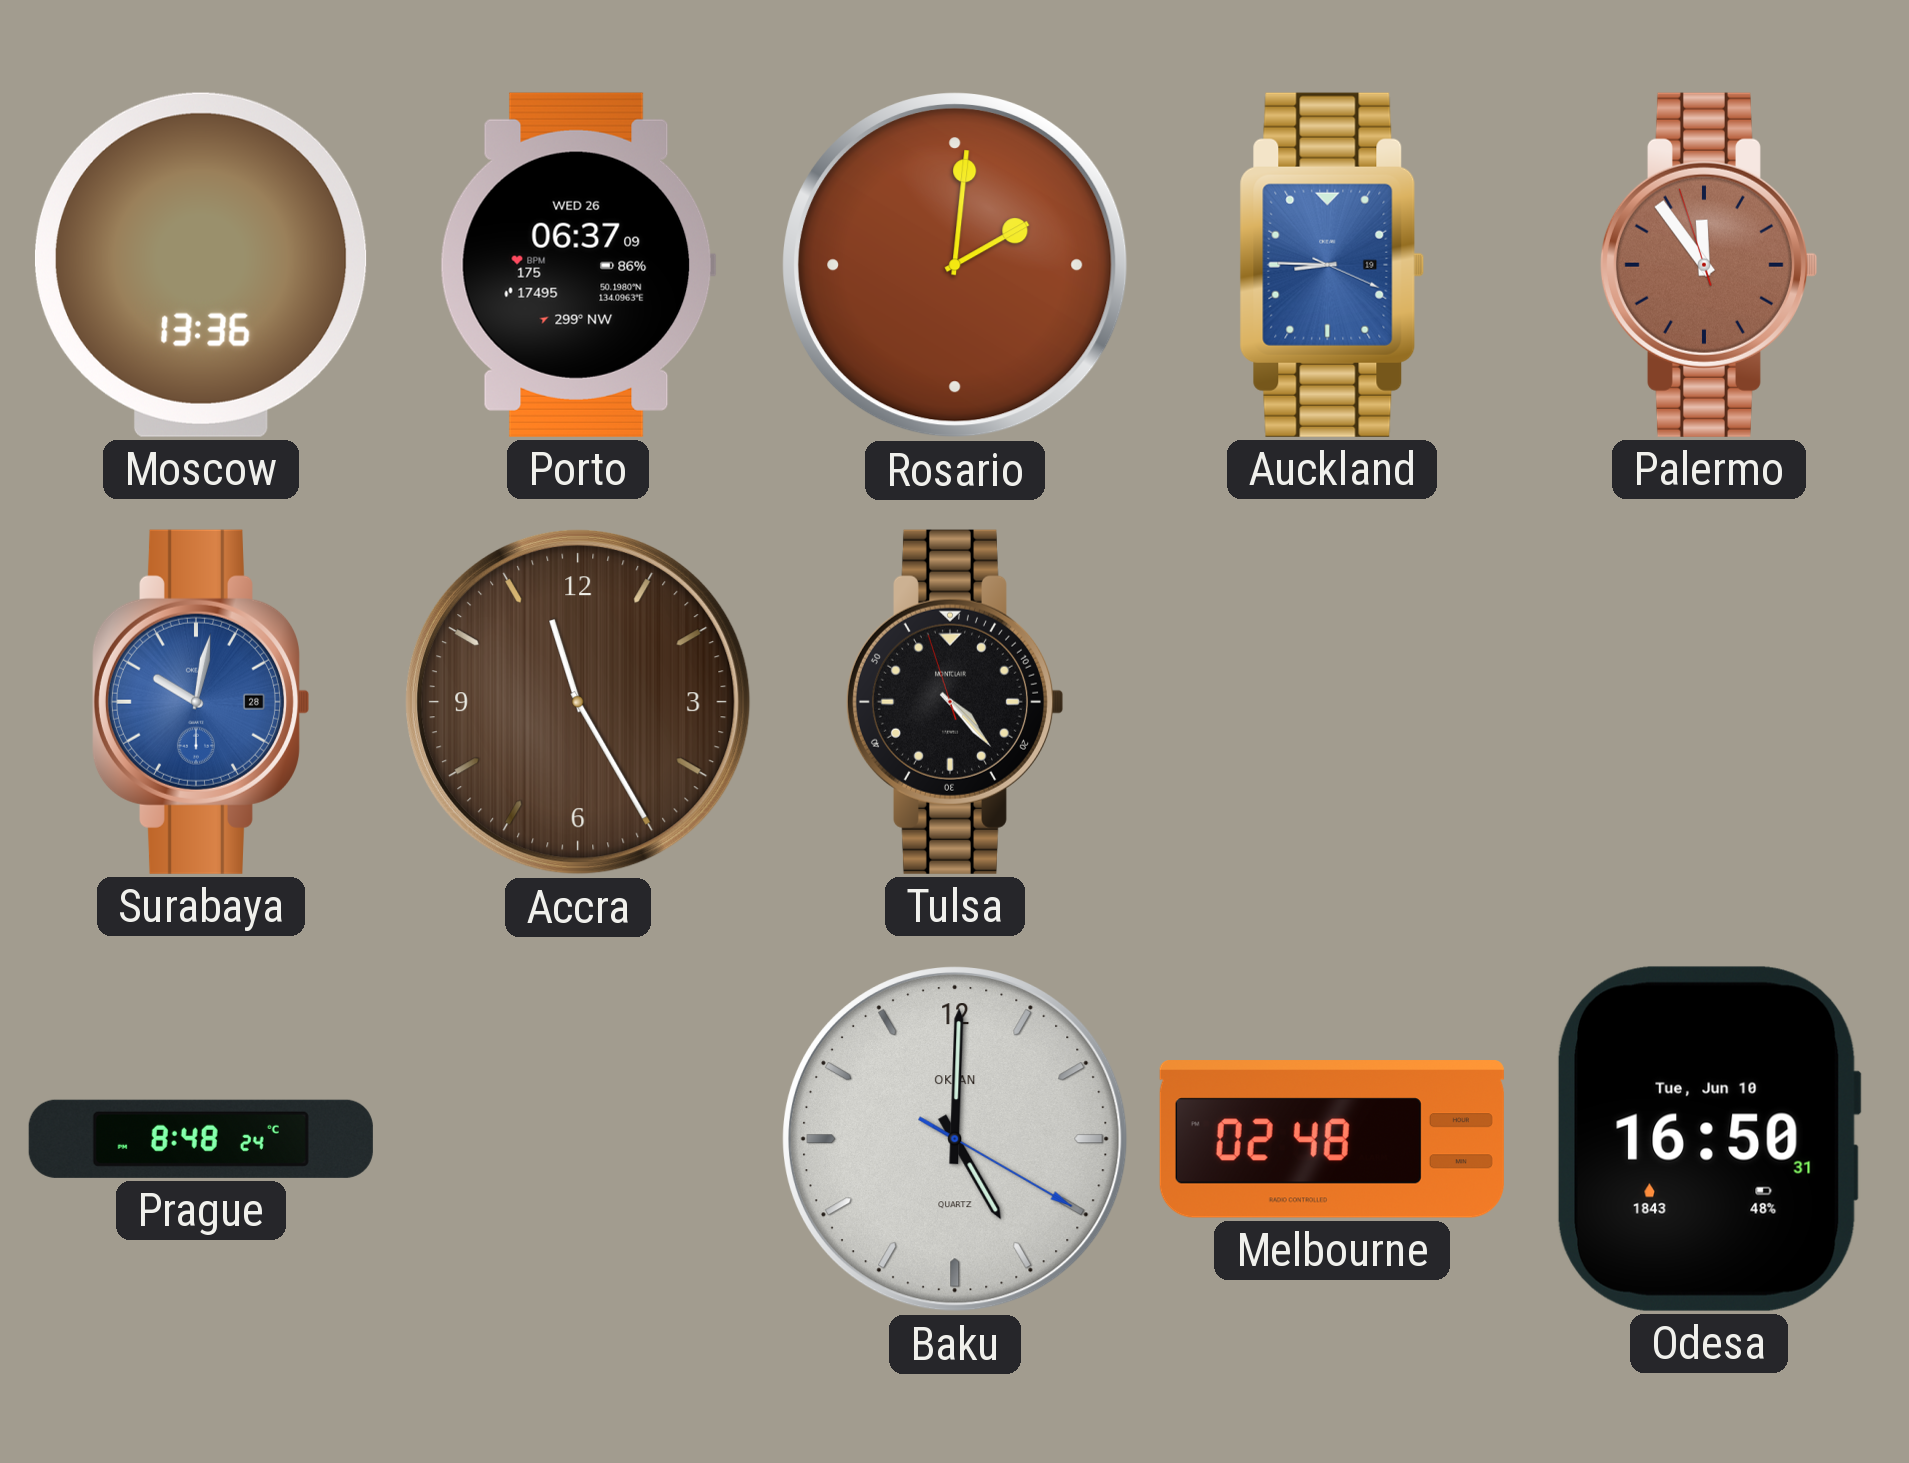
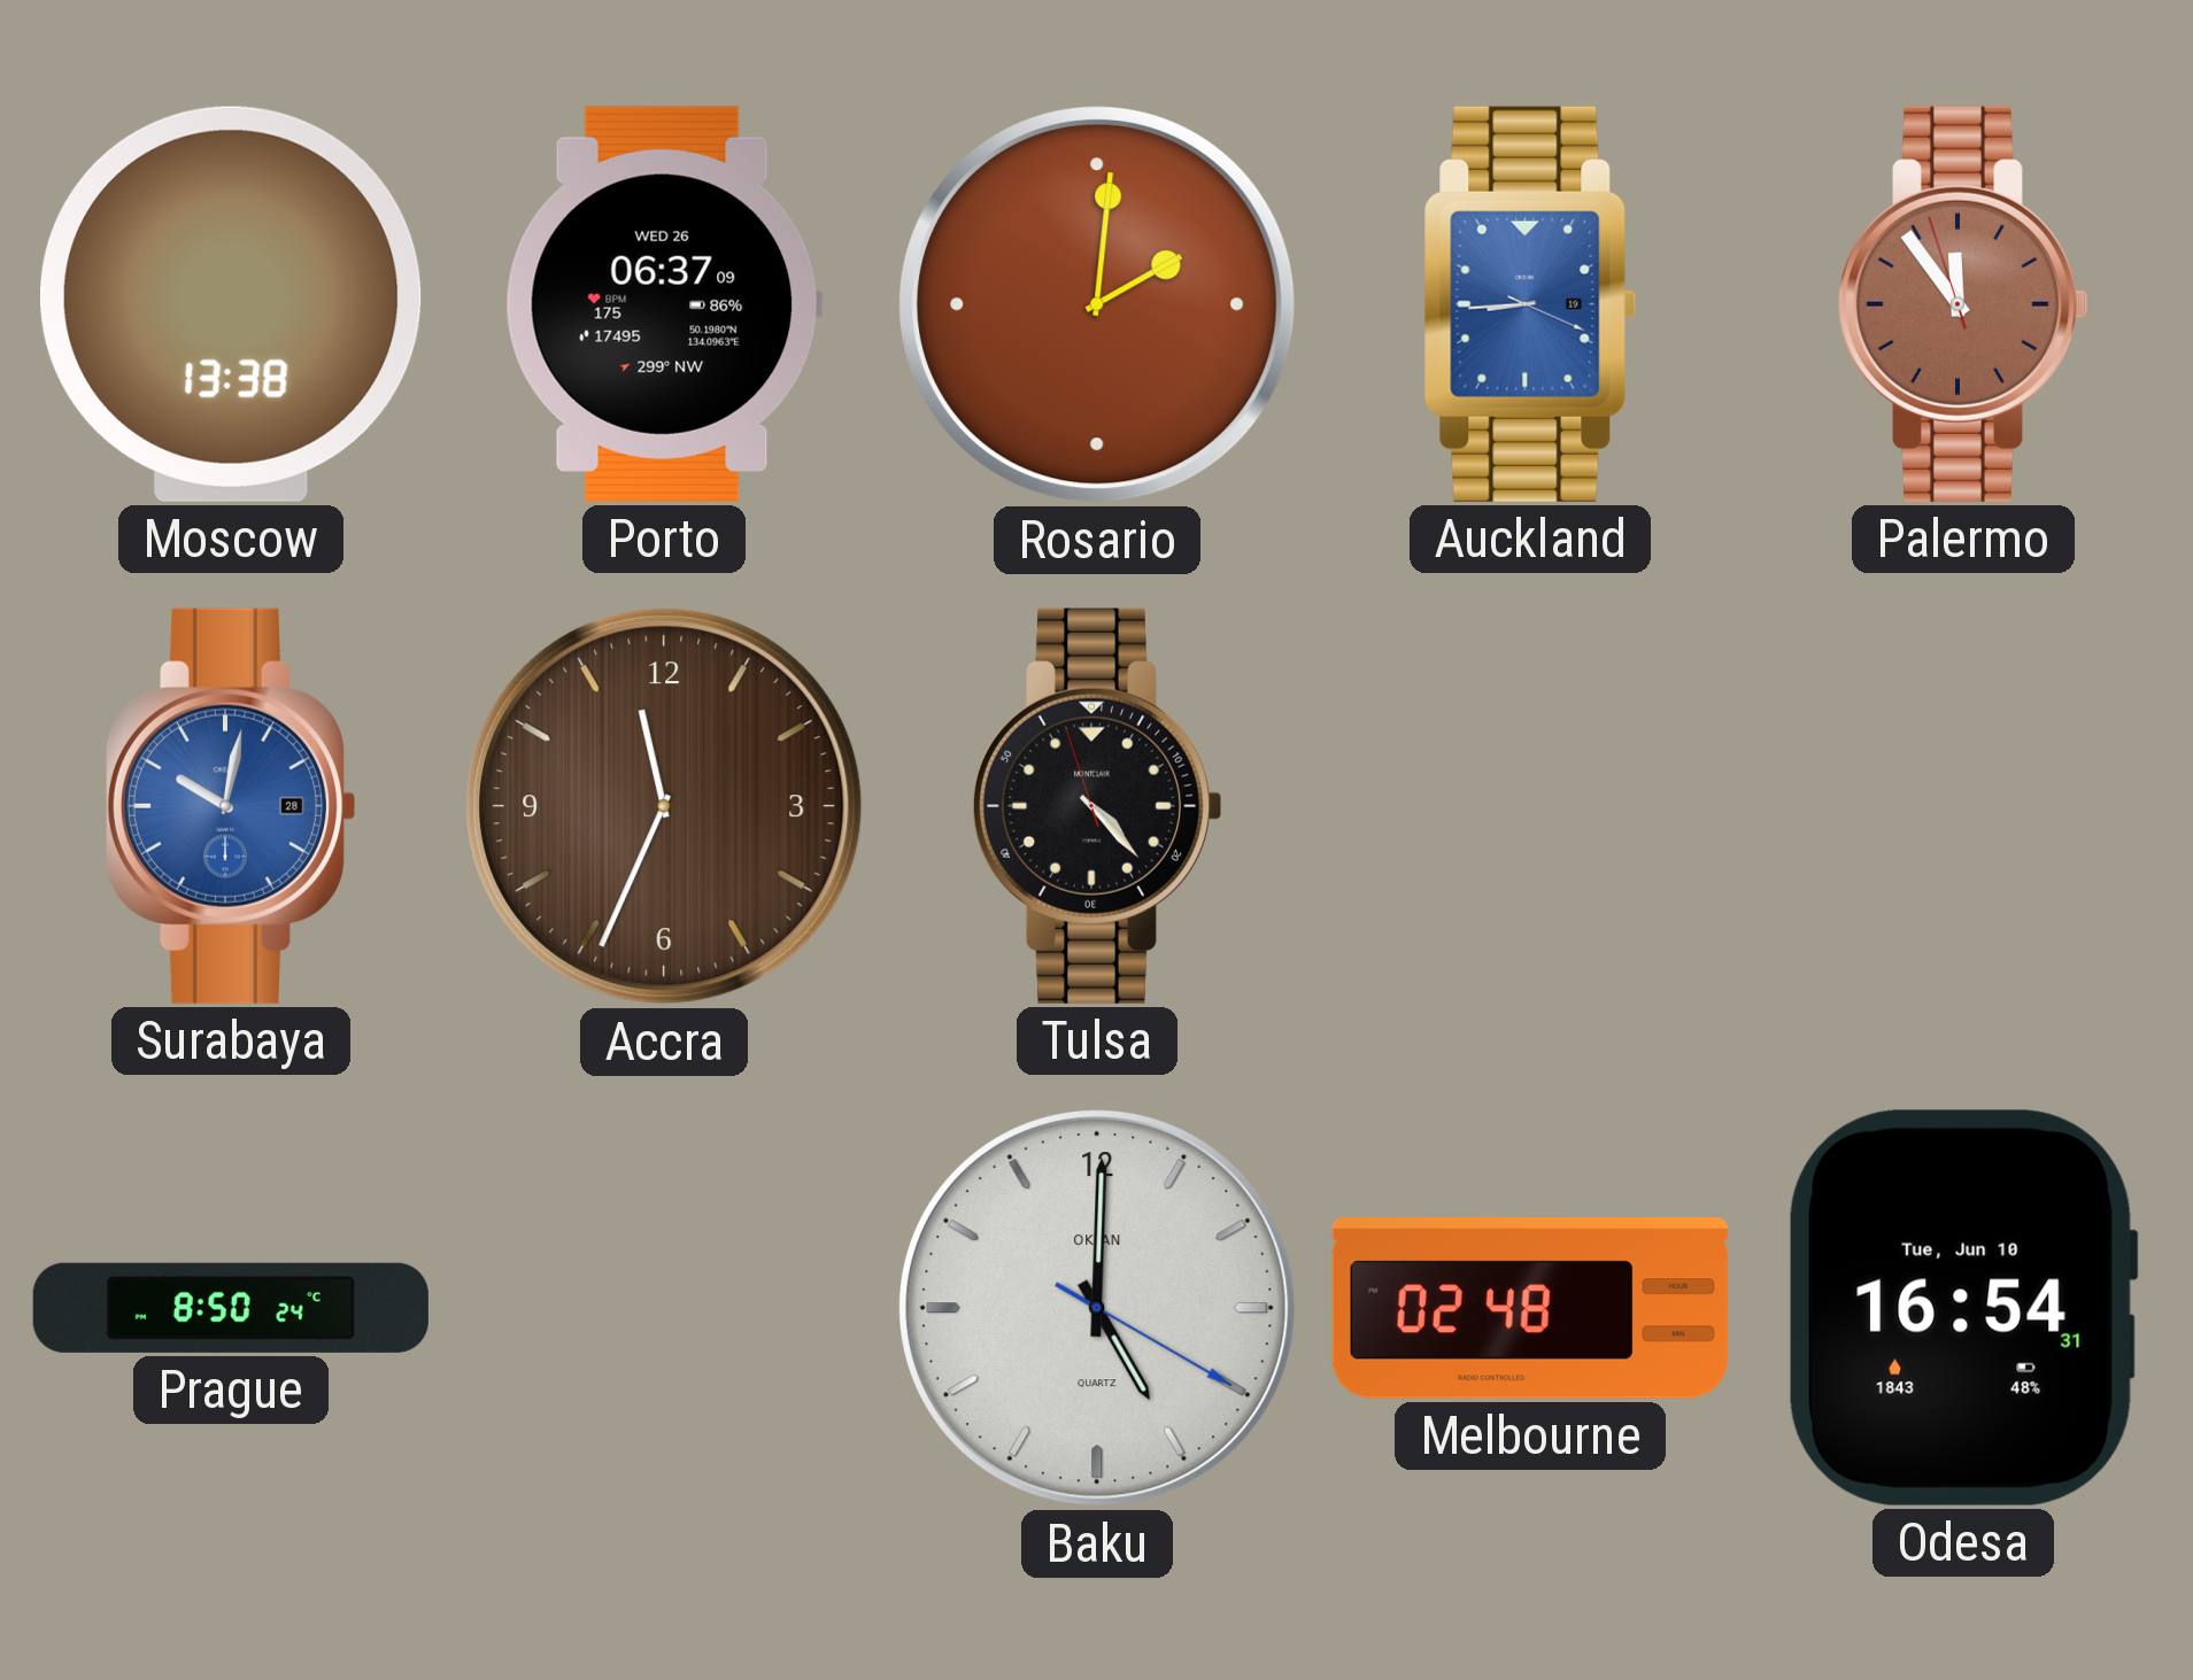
Moscow: 13:36 -> 13:38
Auckland: 8:45 -> 8:44
Accra: 11:25 -> 11:34
Prague: 8:48 -> 8:50
Odesa: 16:50 -> 16:54
